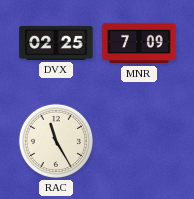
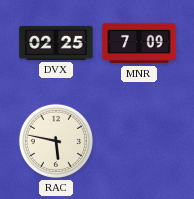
RAC: 11:25 -> 5:47
